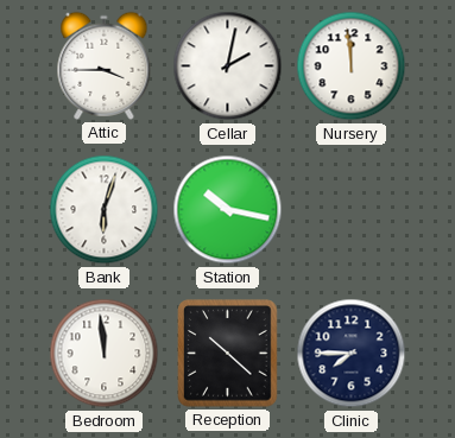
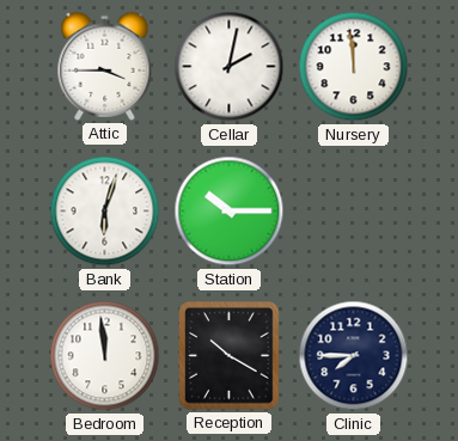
Station: 10:17 -> 10:15
Reception: 10:22 -> 10:20
